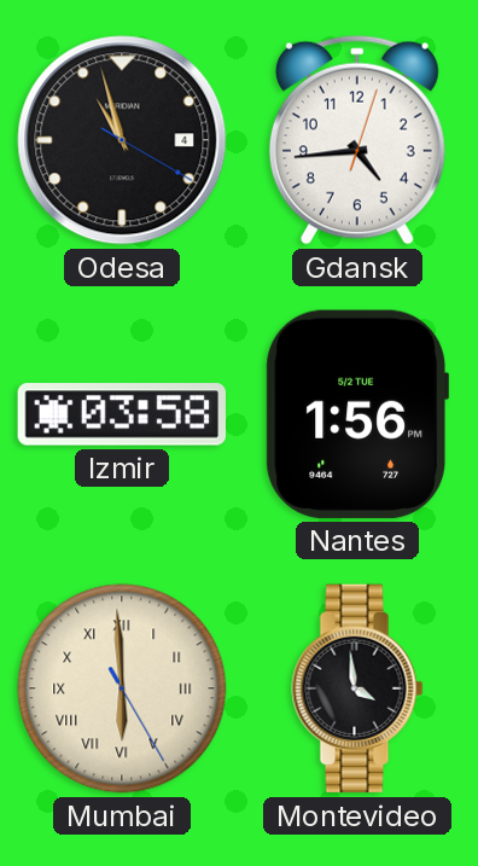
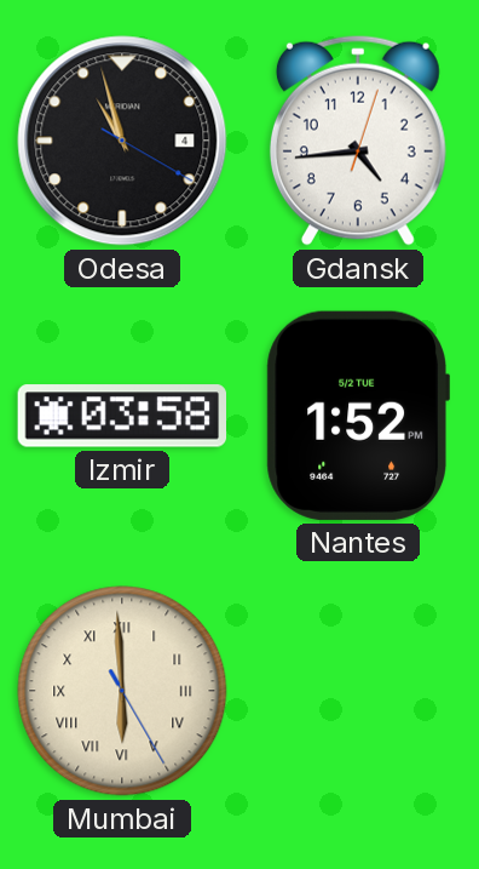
Nantes: 1:56 -> 1:52
Montevideo: 3:59 -> none
